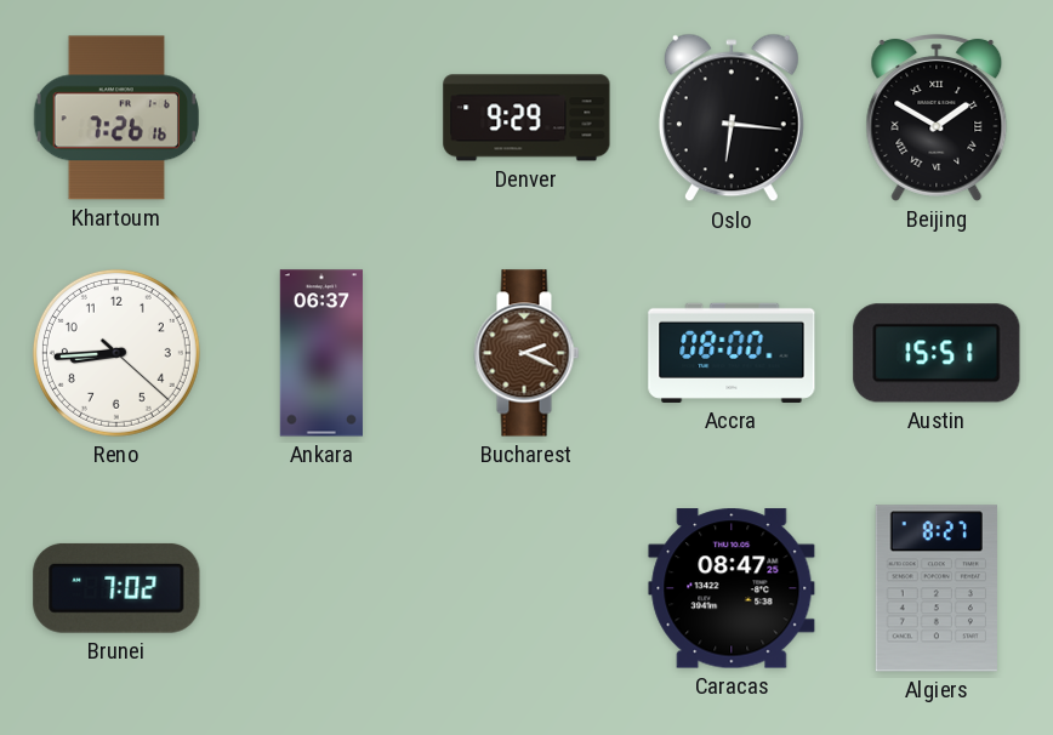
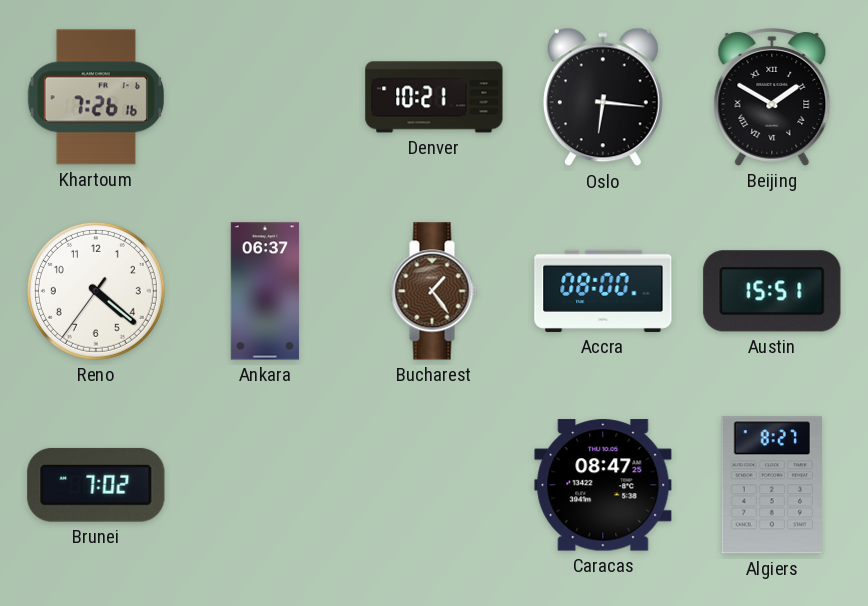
Denver: 9:29 -> 10:21
Reno: 8:44 -> 4:21
Bucharest: 2:19 -> 1:24
